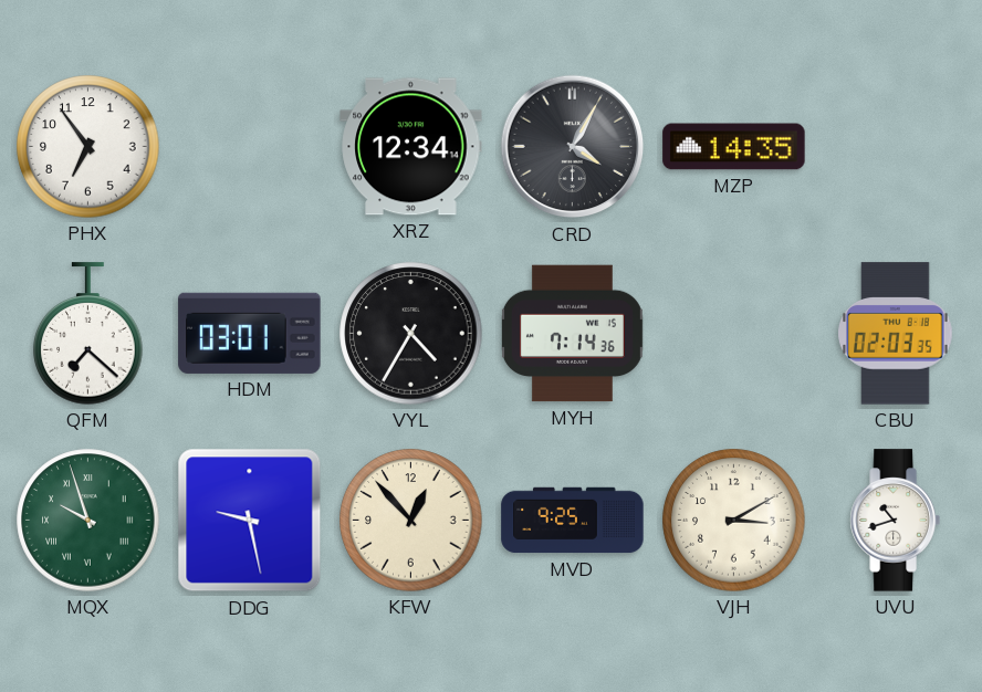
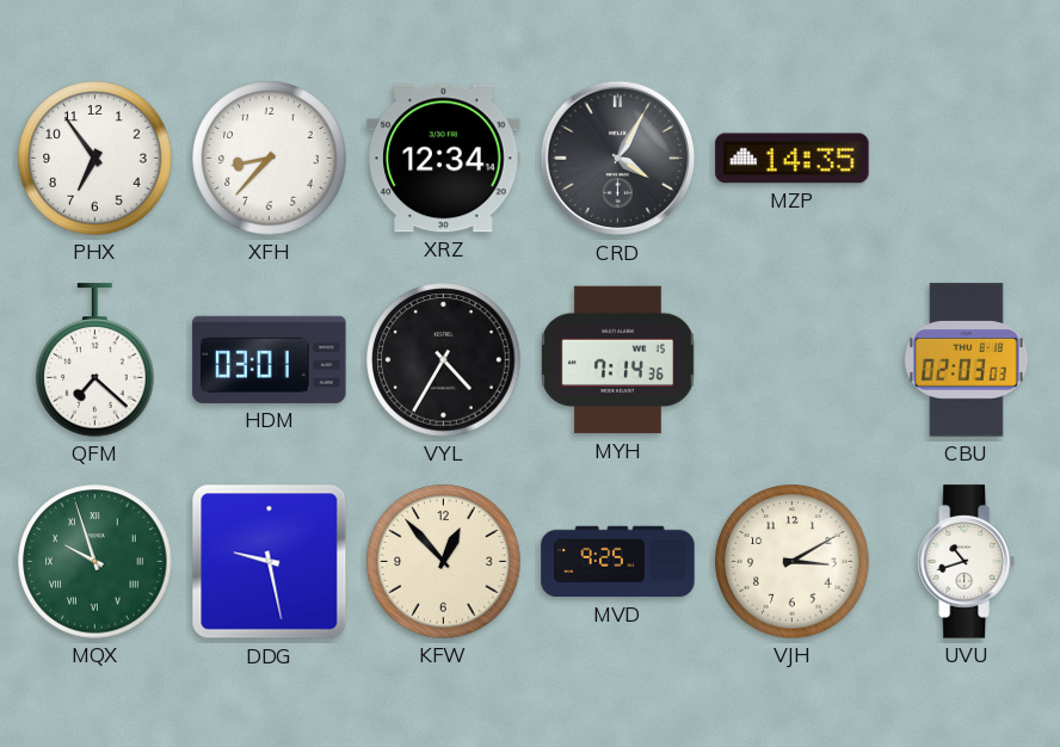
XFH: none -> 8:37
CBU: 02:03:35 -> 02:03:03
